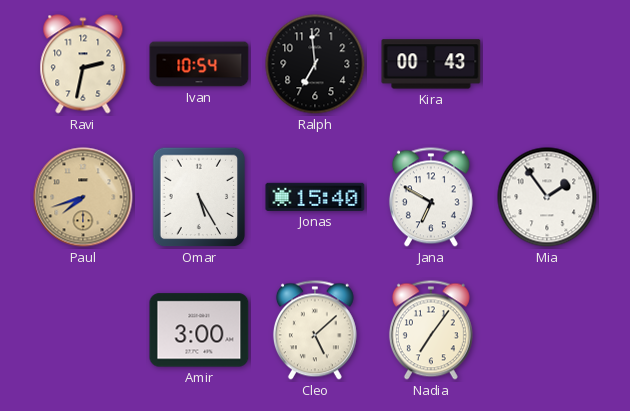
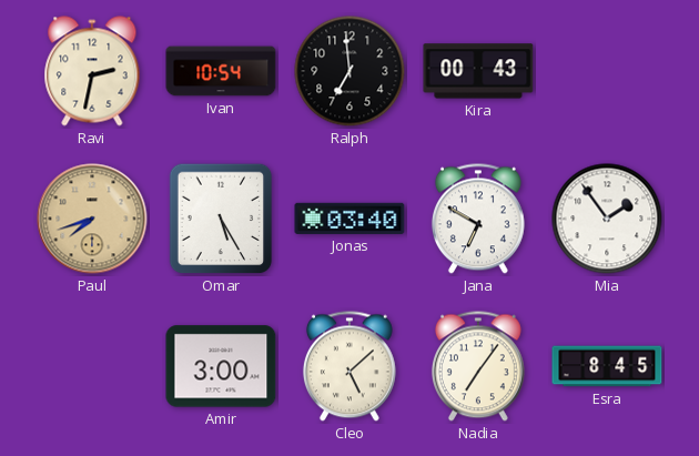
Jonas: 15:40 -> 03:40
Esra: none -> 8:45
